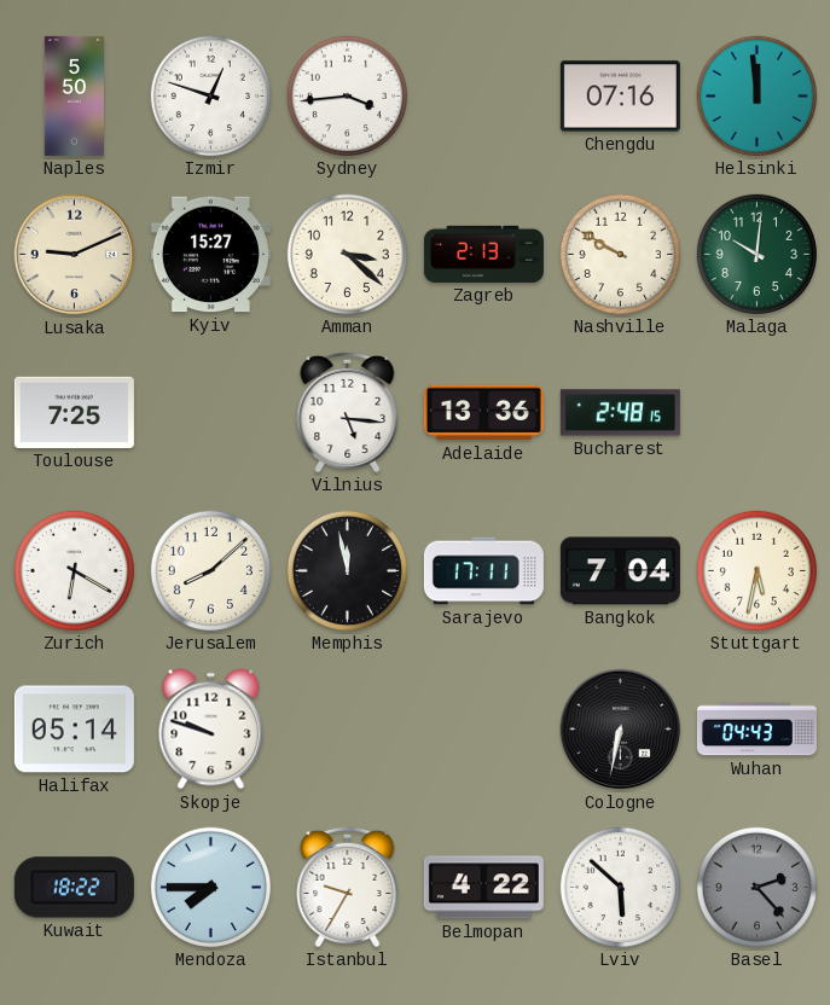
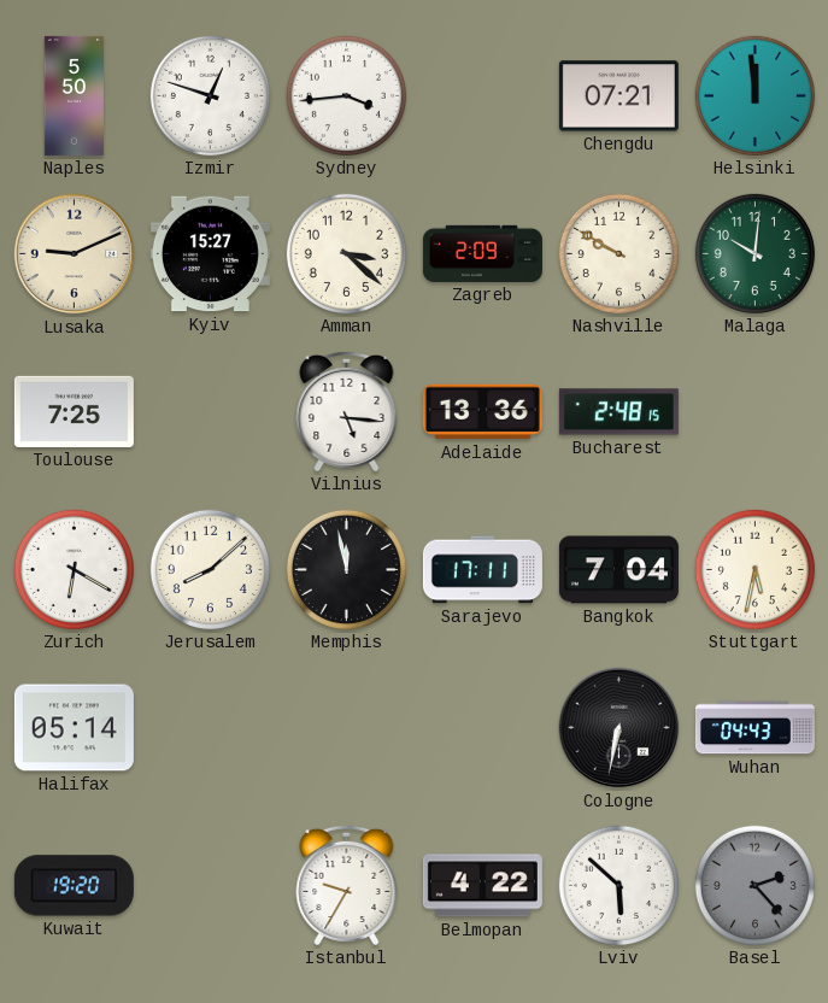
Chengdu: 07:16 -> 07:21
Zagreb: 2:13 -> 2:09
Skopje: 9:48 -> none
Kuwait: 18:22 -> 19:20
Mendoza: 7:45 -> none
